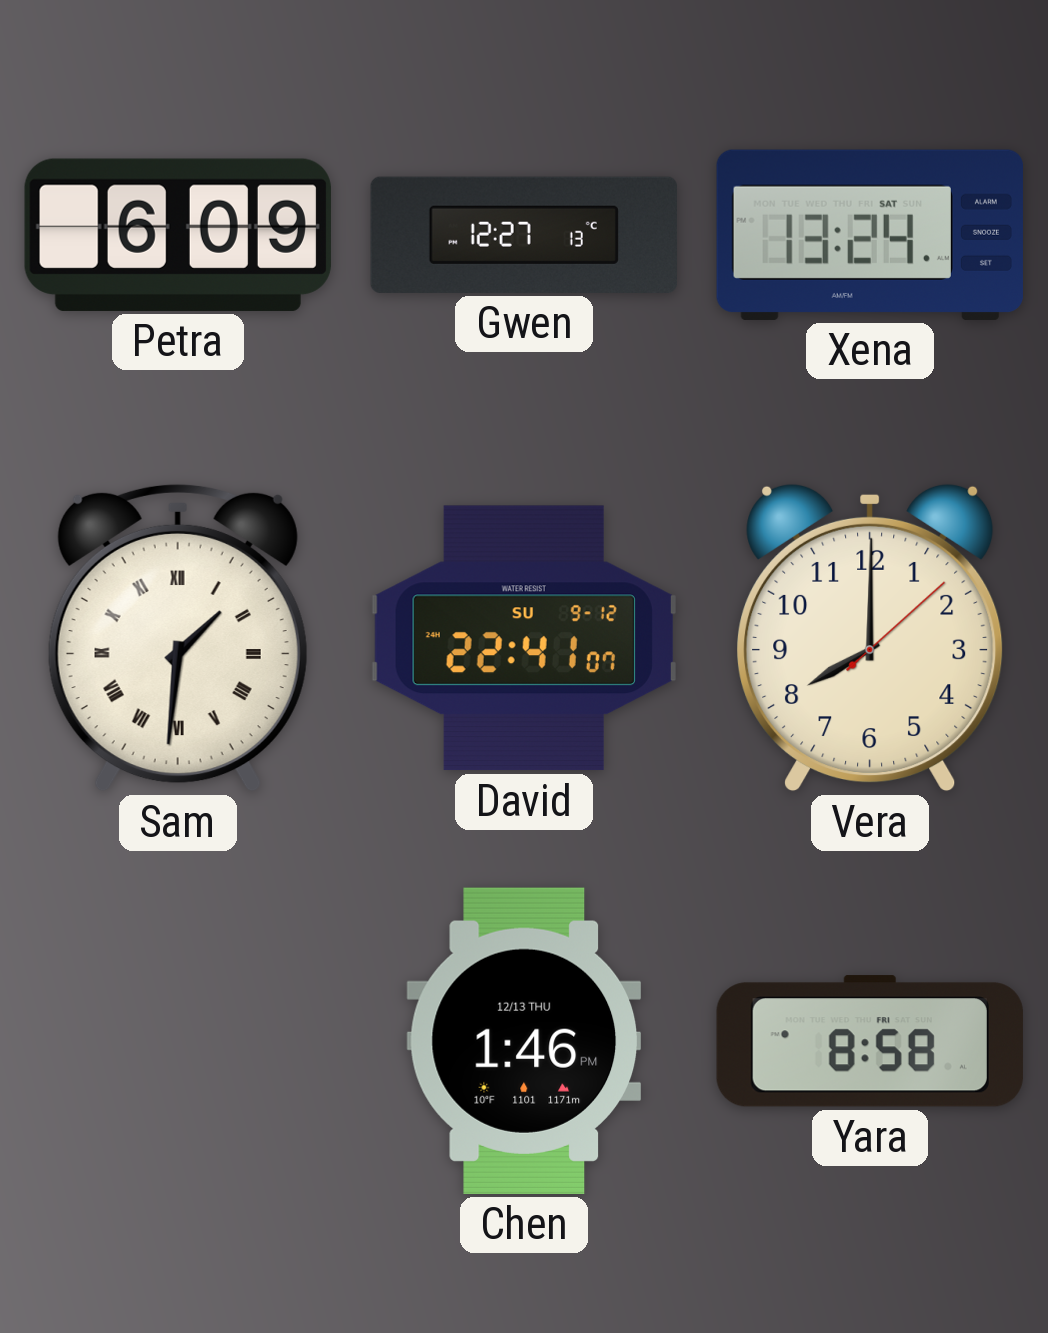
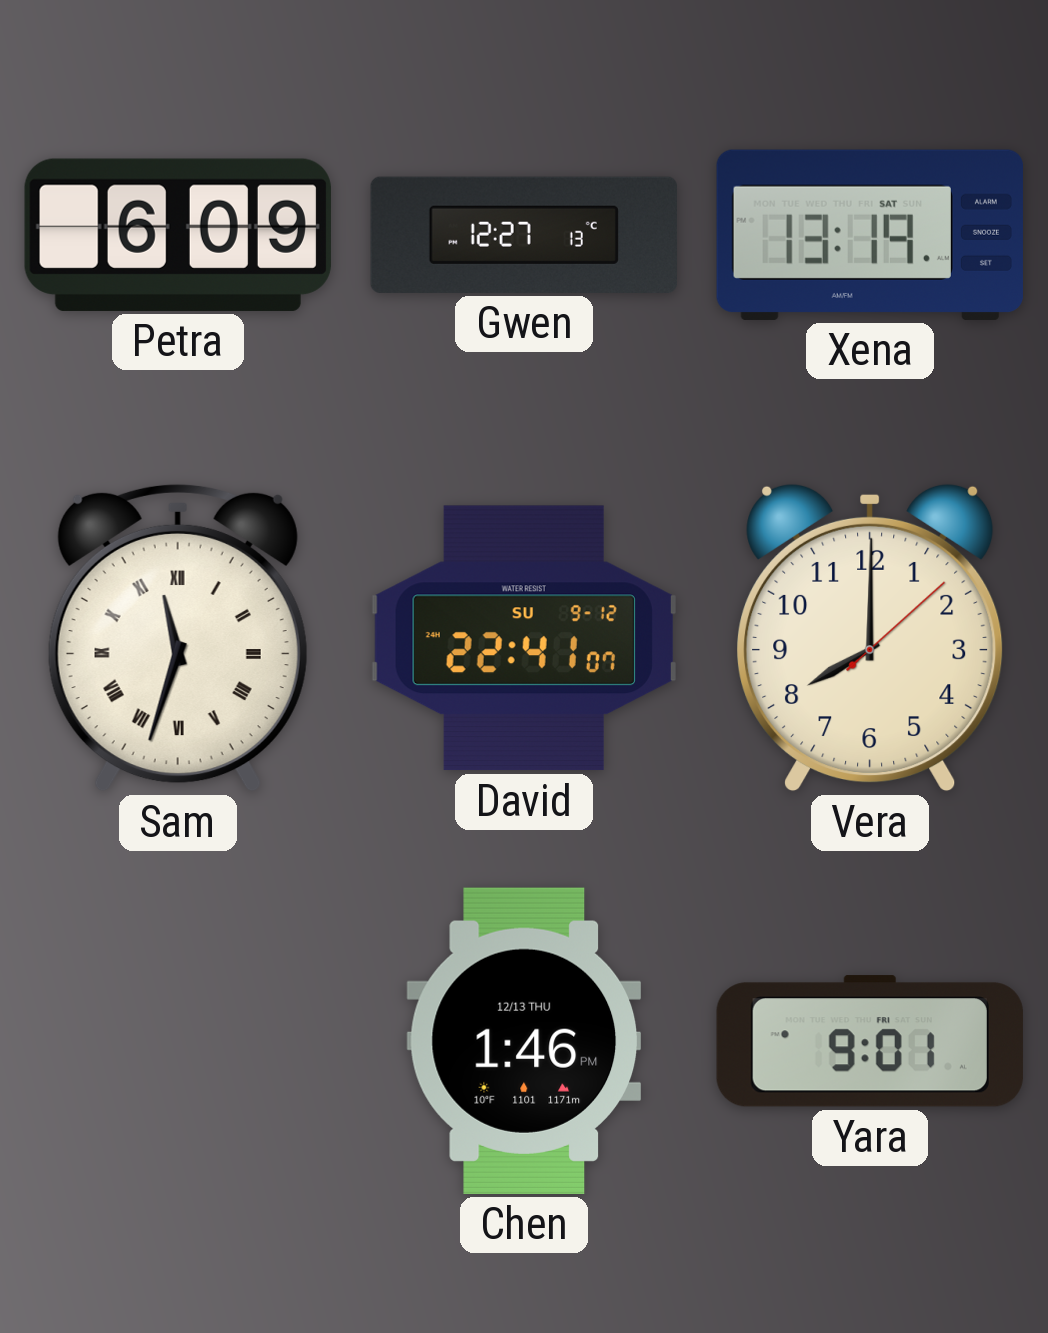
Xena: 13:24 -> 13:19
Sam: 1:31 -> 11:33
Yara: 8:58 -> 9:01
